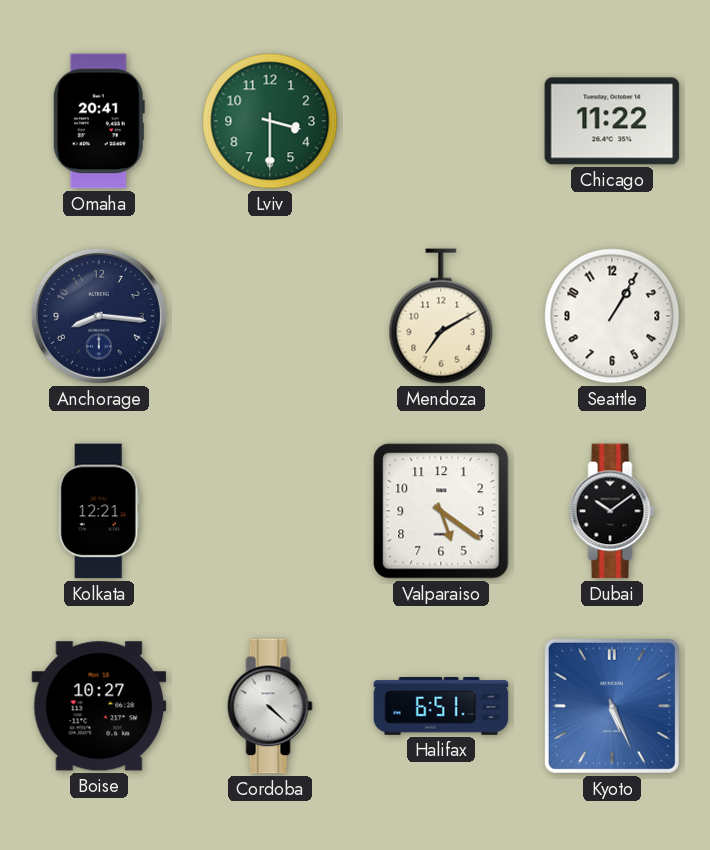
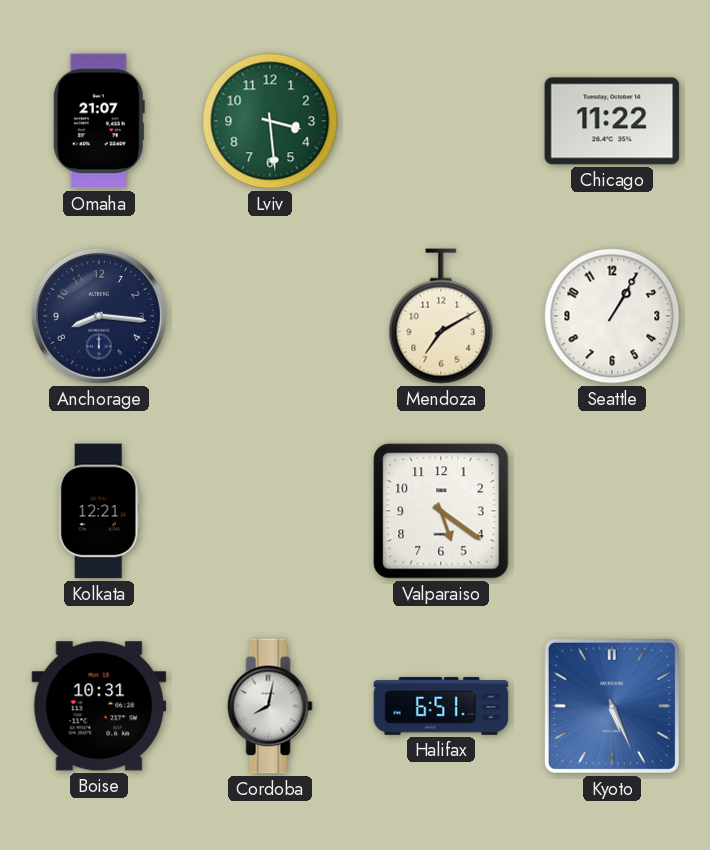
Omaha: 20:41 -> 21:07
Lviv: 3:30 -> 3:29
Dubai: 10:09 -> none
Boise: 10:27 -> 10:31
Cordoba: 4:22 -> 8:02
